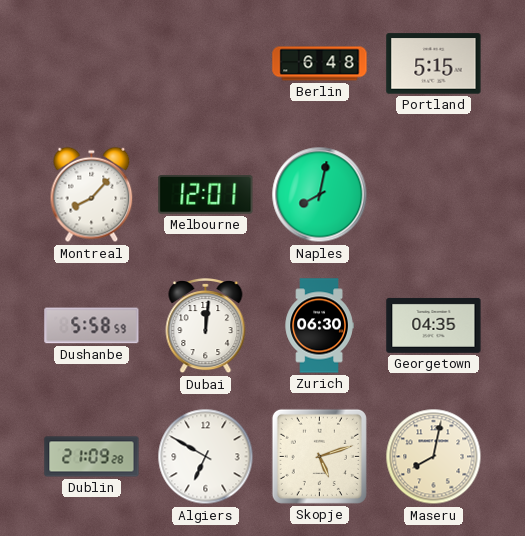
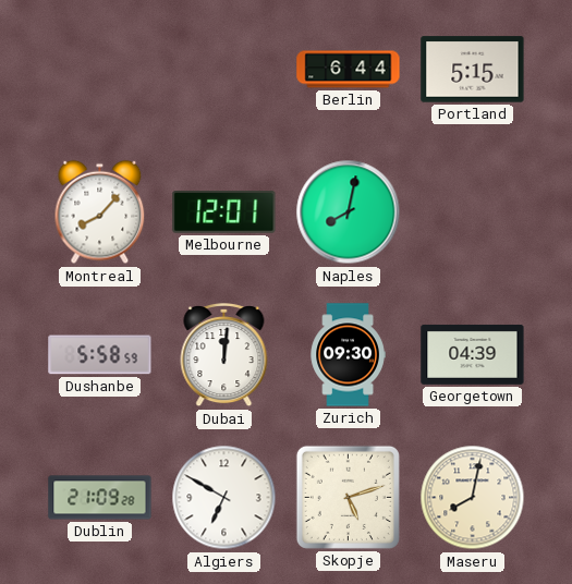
Berlin: 6:48 -> 6:44
Zurich: 06:30 -> 09:30
Georgetown: 04:35 -> 04:39
